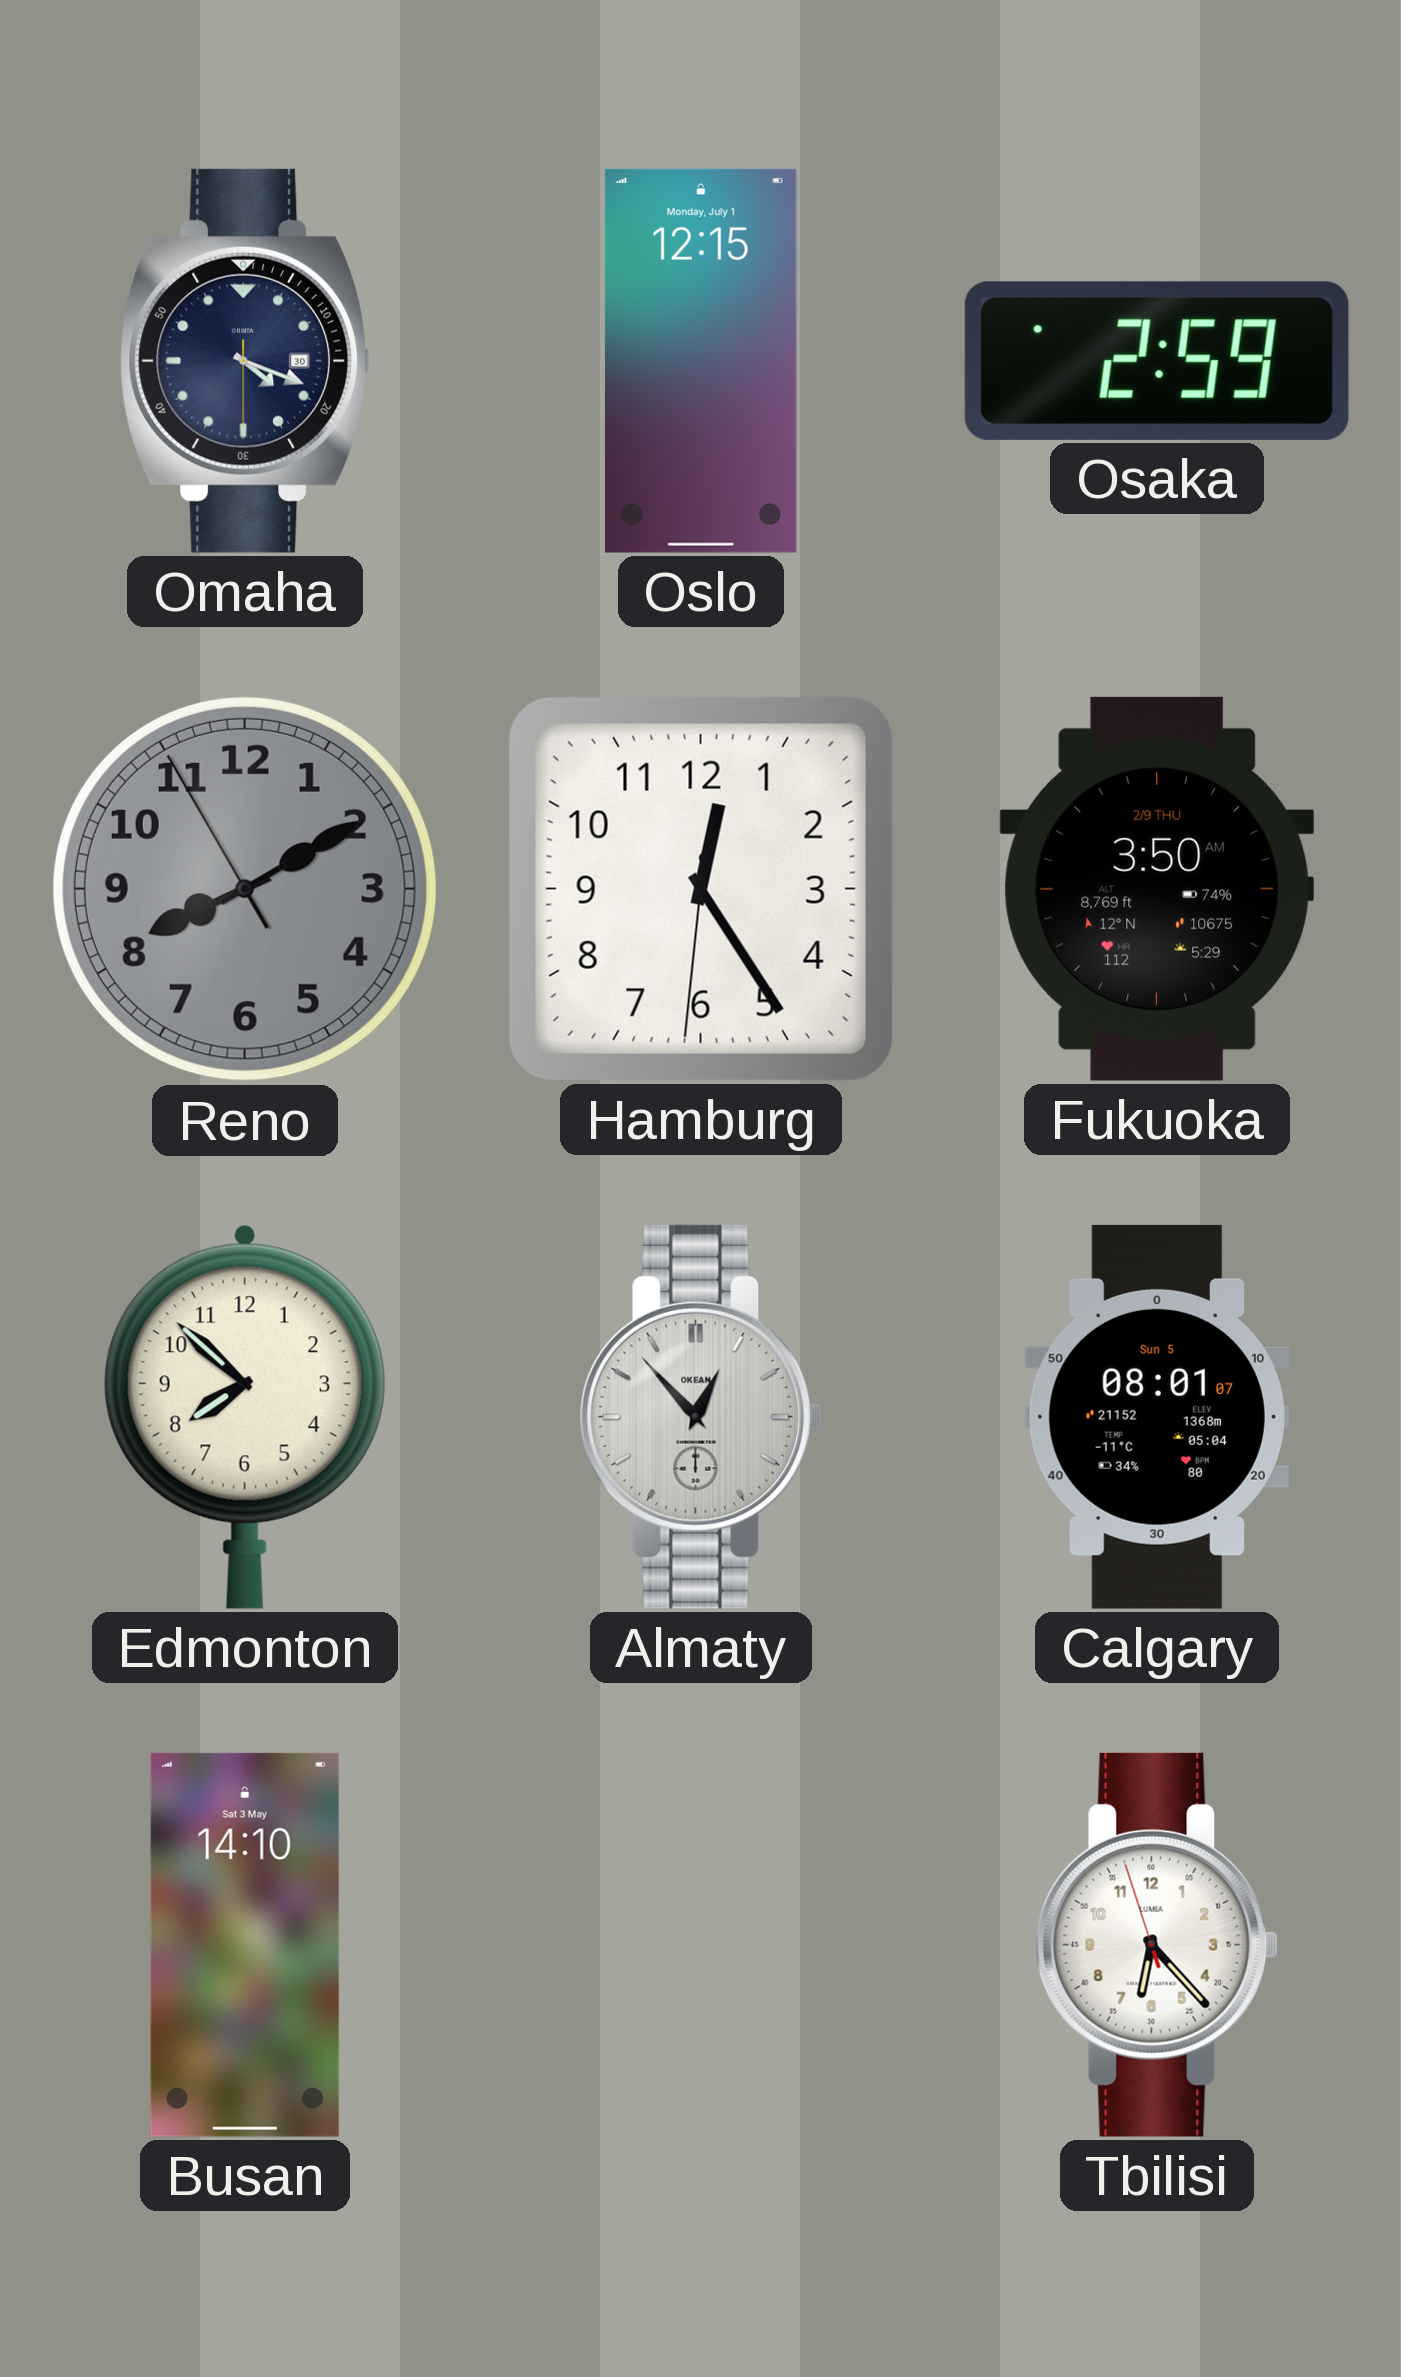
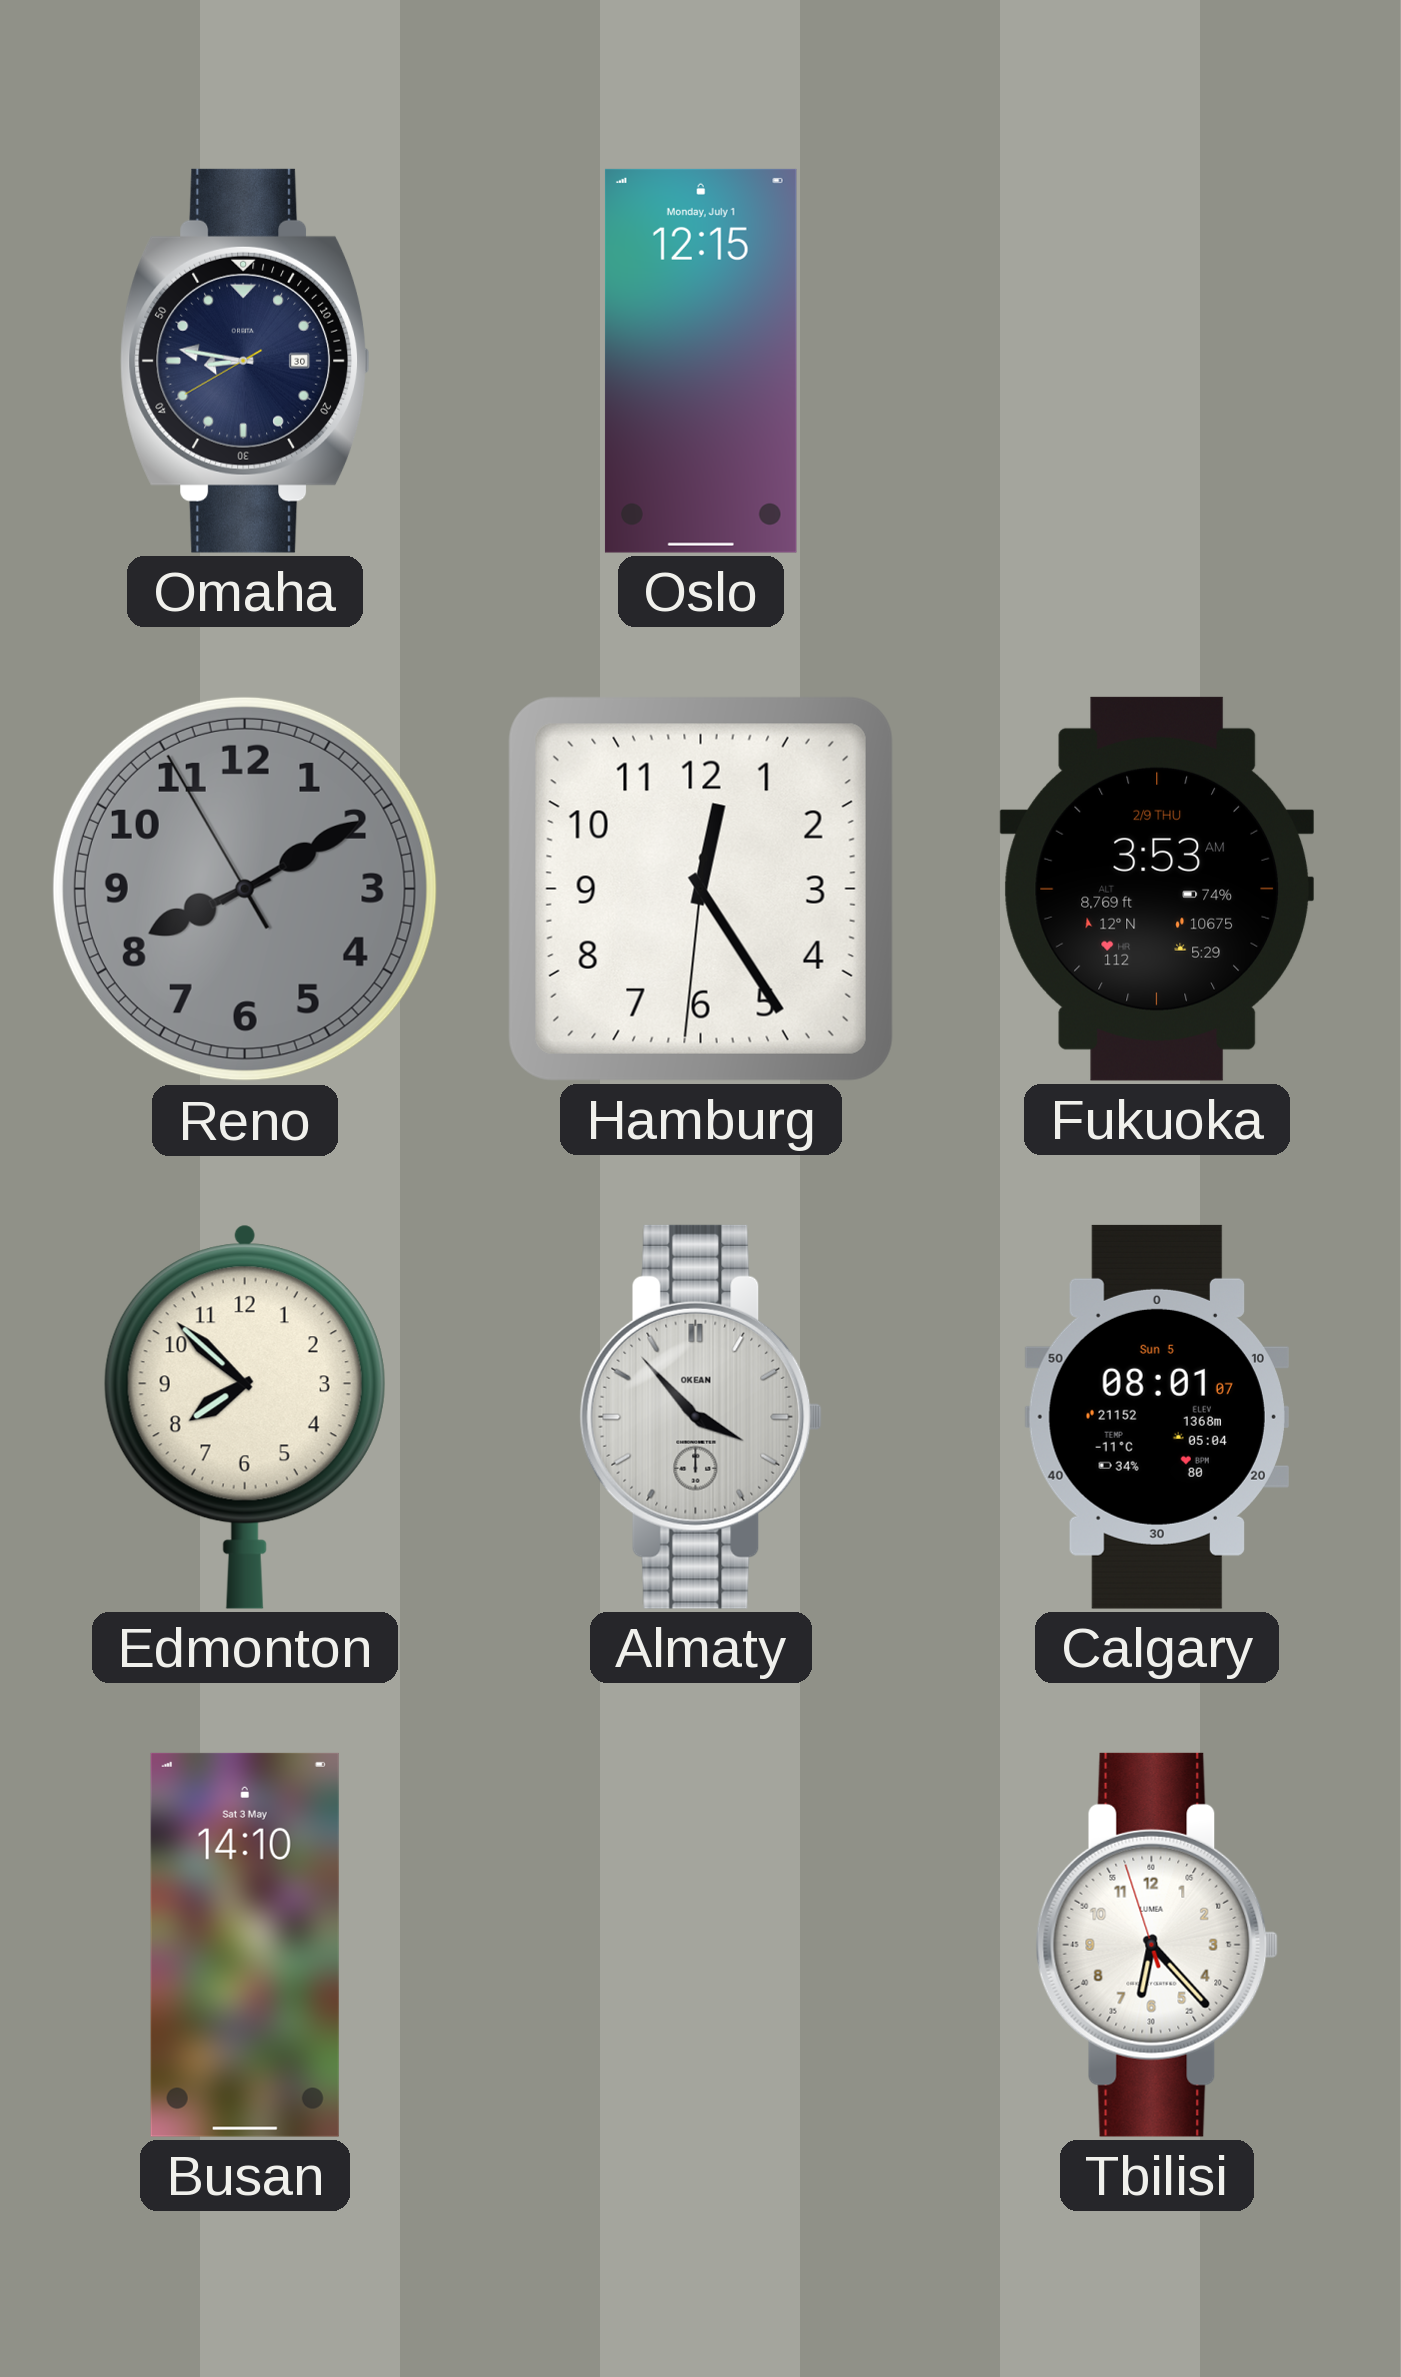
Omaha: 4:18 -> 8:46
Osaka: 2:59 -> none
Fukuoka: 3:50 -> 3:53
Almaty: 12:53 -> 3:53
